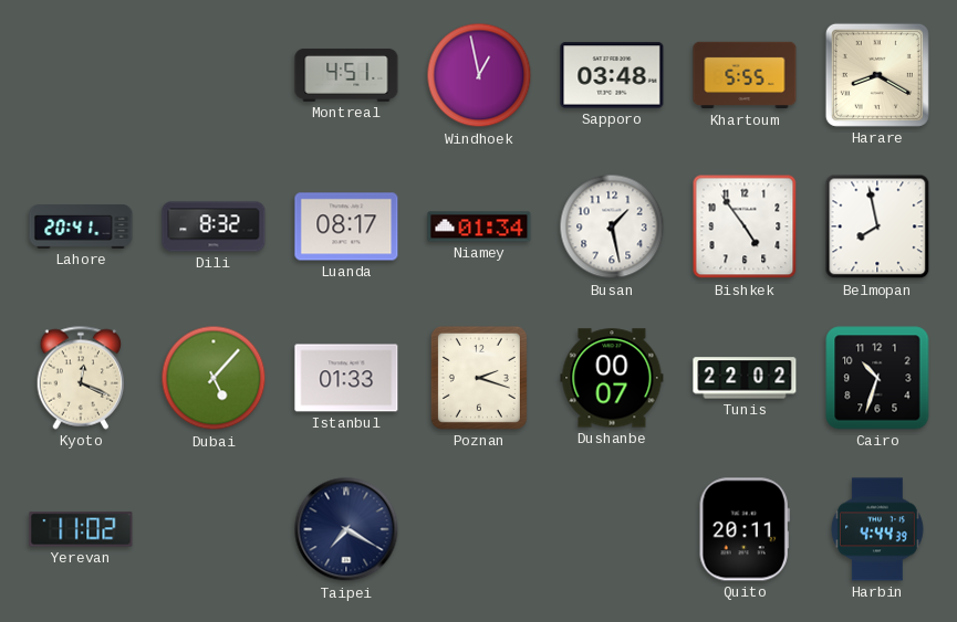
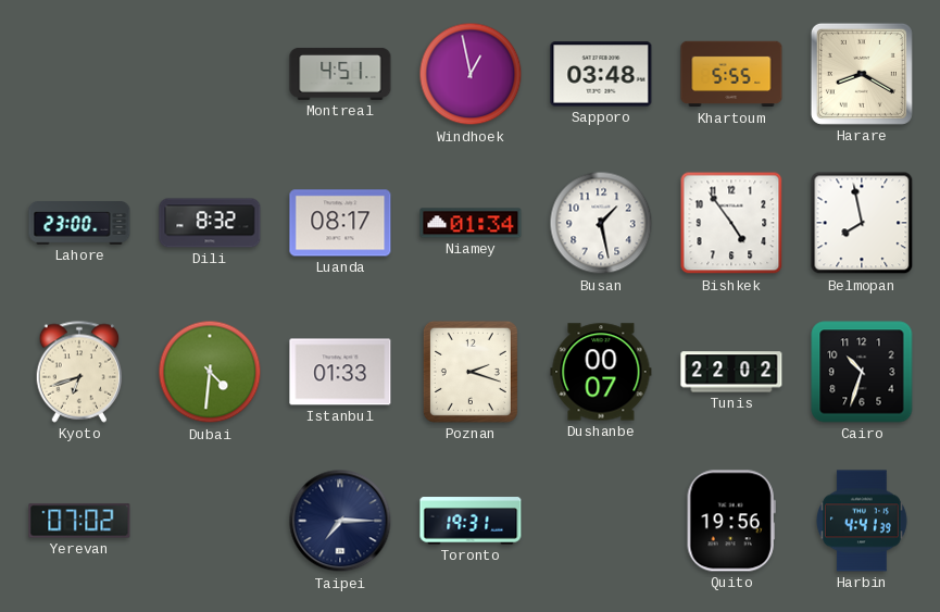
Lahore: 20:41 -> 23:00
Kyoto: 12:19 -> 6:42
Dubai: 5:07 -> 4:31
Yerevan: 11:02 -> 07:02
Taipei: 7:20 -> 7:15
Toronto: none -> 19:31
Quito: 20:11 -> 19:56
Harbin: 4:44 -> 4:41
